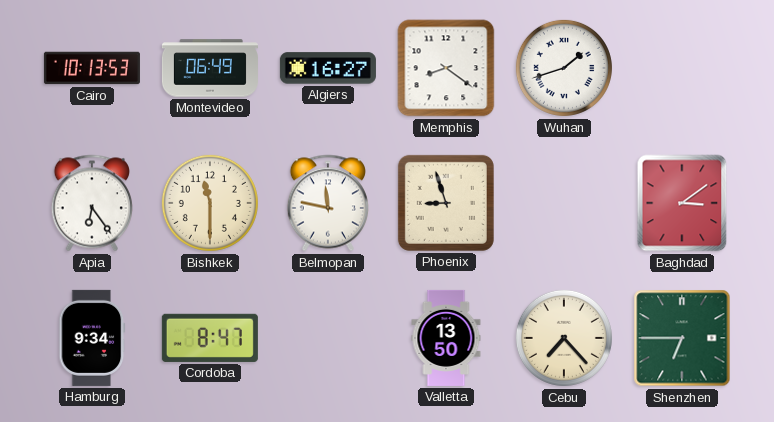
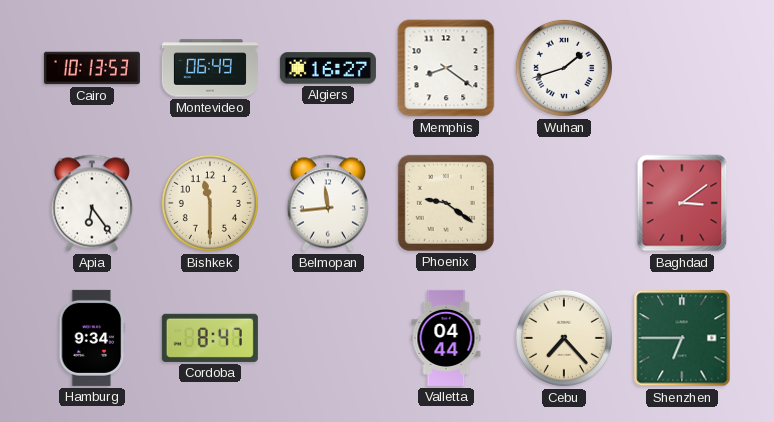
Belmopan: 11:47 -> 11:44
Phoenix: 8:57 -> 9:21
Valletta: 13:50 -> 04:44
